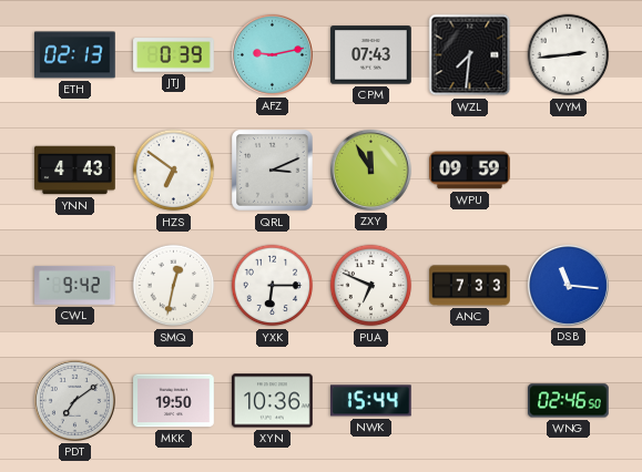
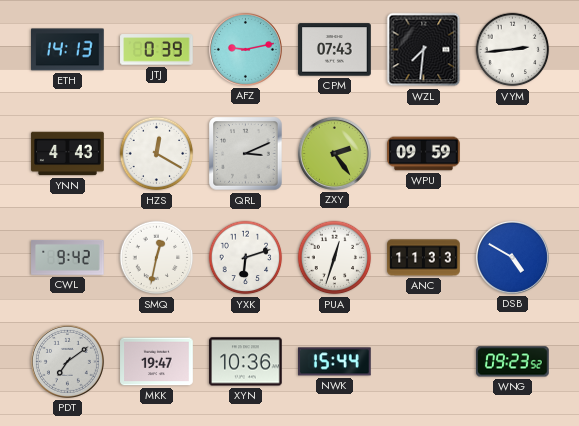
ETH: 02:13 -> 14:13
HZS: 6:51 -> 12:20
ZXY: 11:55 -> 2:24
YXK: 6:15 -> 6:12
PUA: 6:49 -> 12:33
ANC: 7:33 -> 11:33
DSB: 11:16 -> 4:50
MKK: 19:50 -> 19:47
WNG: 02:46 -> 09:23
